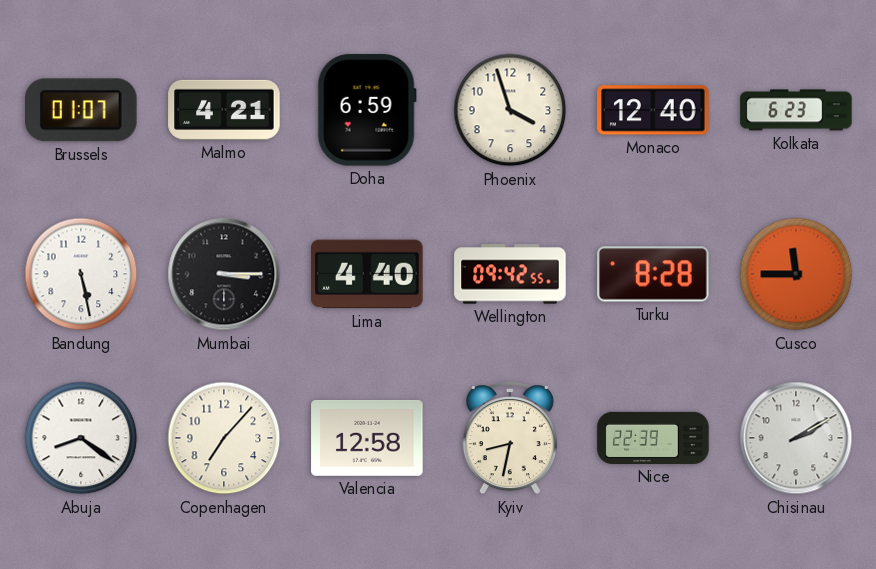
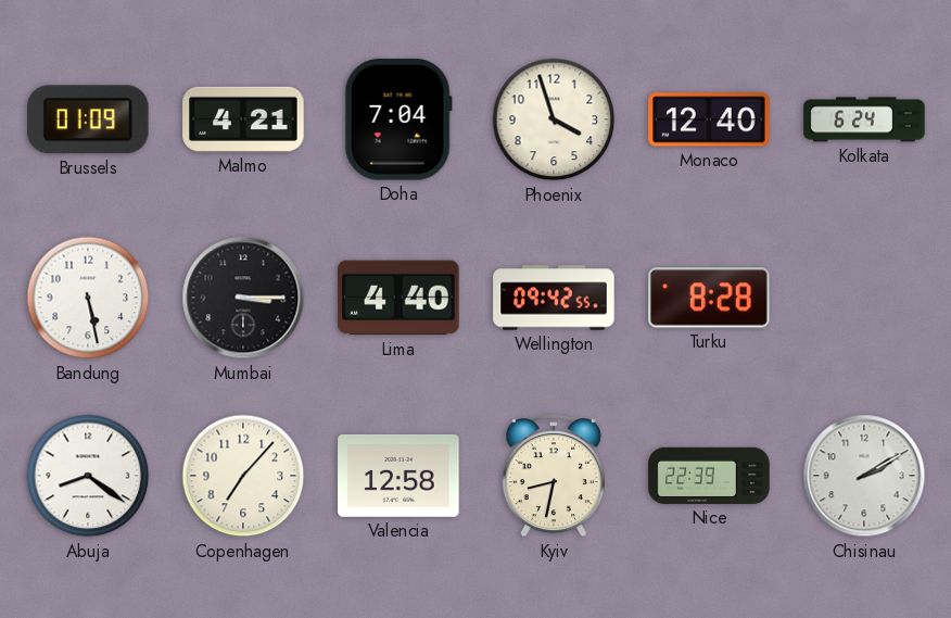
Brussels: 01:07 -> 01:09
Doha: 6:59 -> 7:04
Kolkata: 6:23 -> 6:24
Cusco: 11:45 -> none
